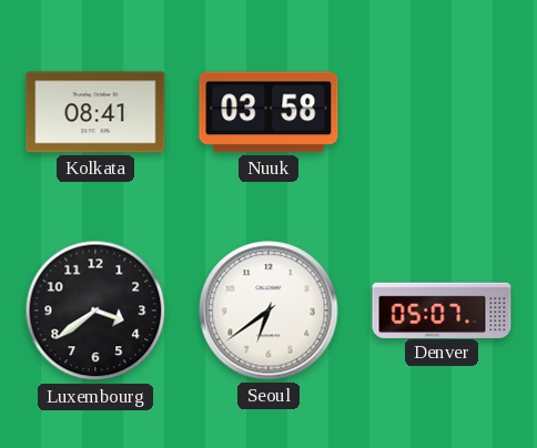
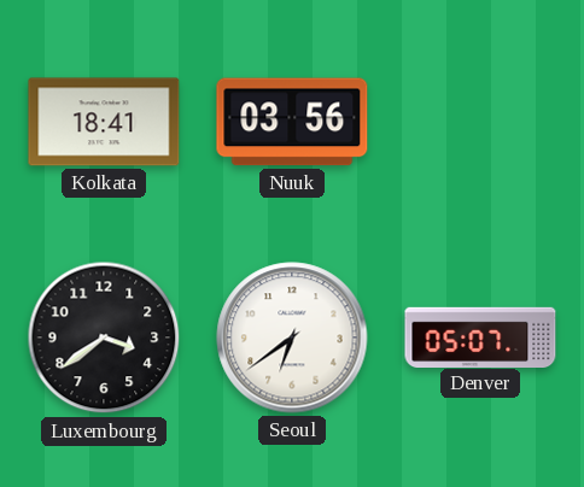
Kolkata: 08:41 -> 18:41
Nuuk: 03:58 -> 03:56
